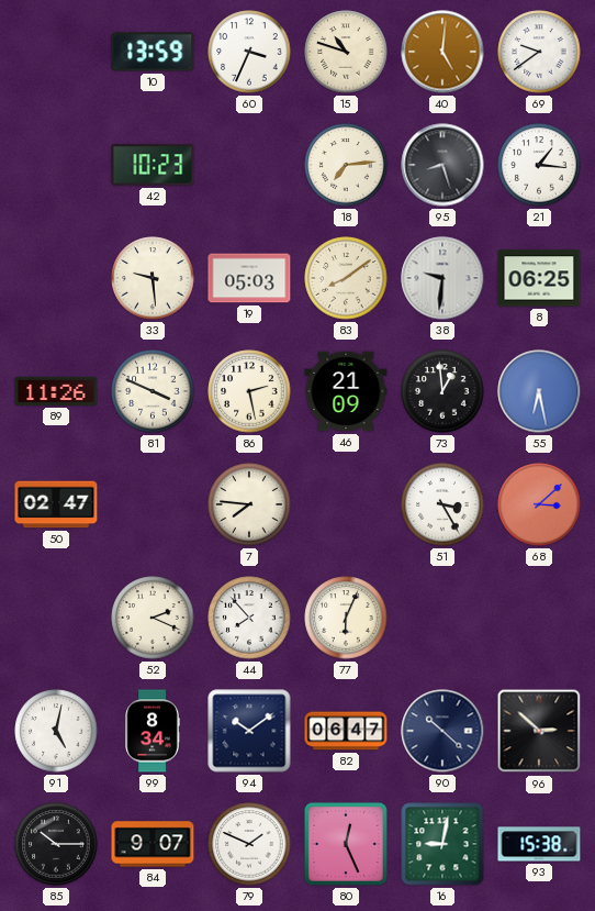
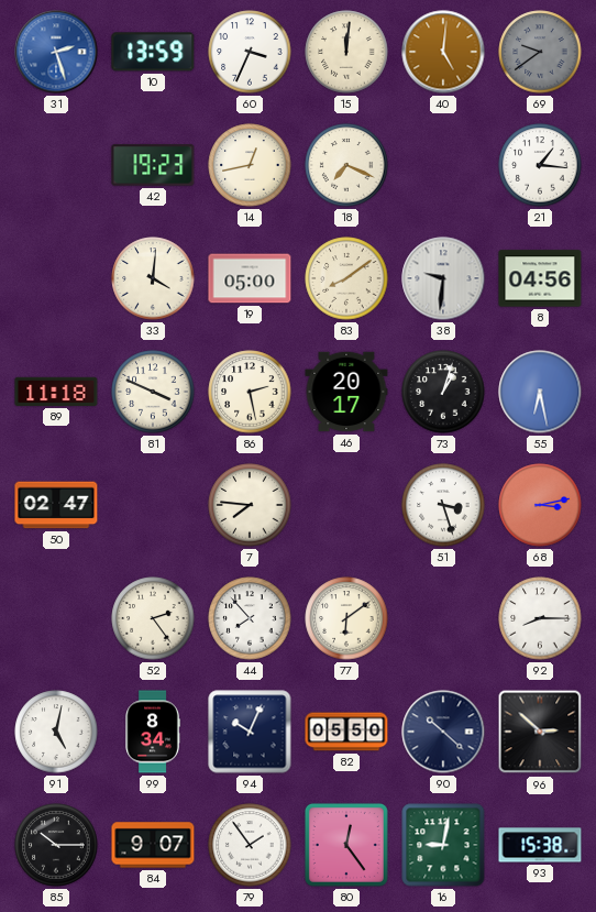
31: none -> 2:27
15: 10:48 -> 12:01
69 dial: white -> grey
42: 10:23 -> 19:23
14: none -> 12:43
18: 7:14 -> 7:19
95: 8:27 -> none
33: 9:29 -> 4:01
19: 05:03 -> 05:00
8: 06:25 -> 04:56
89: 11:26 -> 11:18
46: 21:09 -> 20:17
73: 12:59 -> 1:03
51: 3:25 -> 3:27
68: 3:08 -> 3:13
52: 2:19 -> 2:24
77: 6:04 -> 6:09
92: none -> 8:15
94: 10:09 -> 10:04
82: 06:47 -> 05:50
79: 1:49 -> 1:54
80: 12:26 -> 12:24
